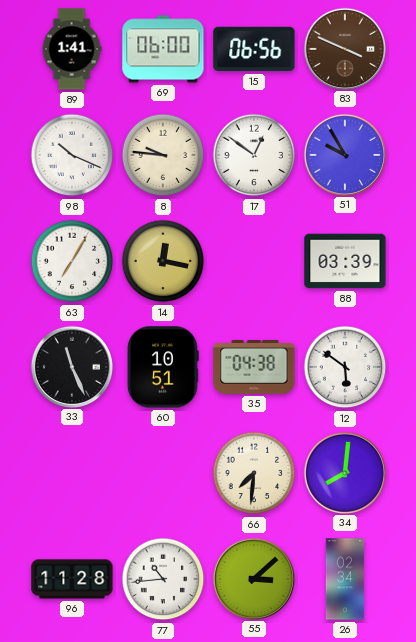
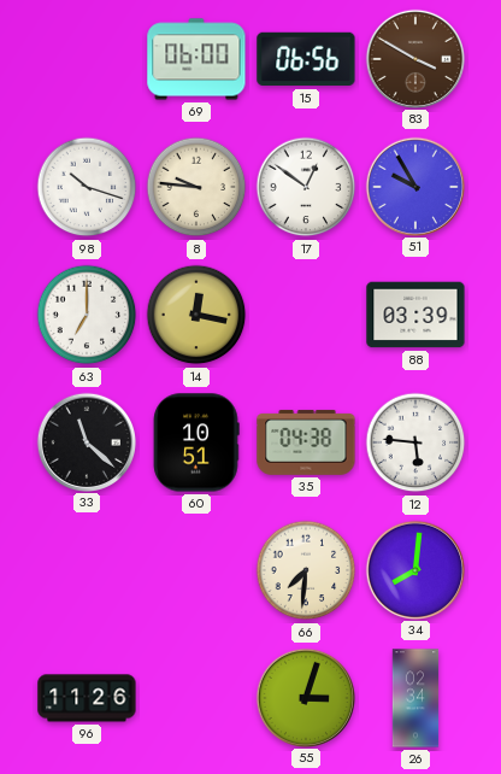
89: 1:41 -> none
83: 3:49 -> 3:50
98: 10:19 -> 10:18
63: 7:05 -> 7:00
33: 11:26 -> 11:22
12: 5:51 -> 5:46
96: 11:28 -> 11:26
77: 10:44 -> none
55: 3:08 -> 3:03
